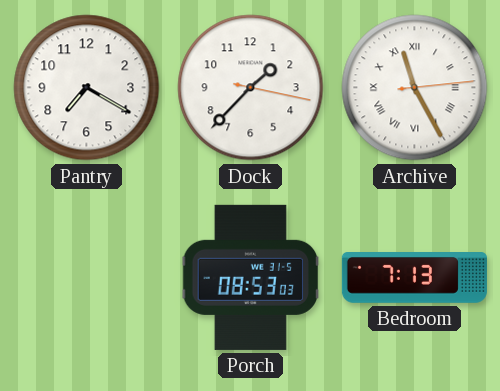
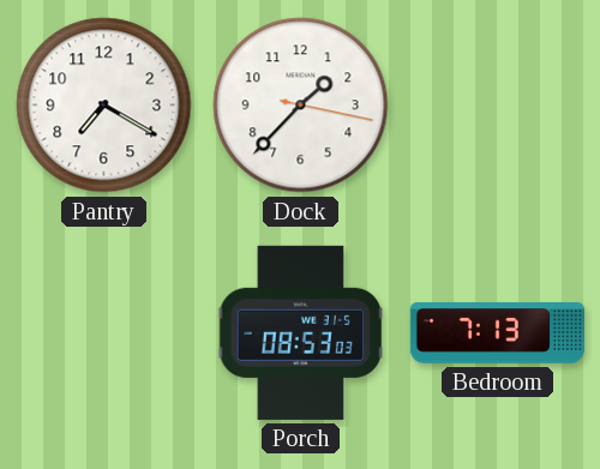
Archive: 11:25 -> none
